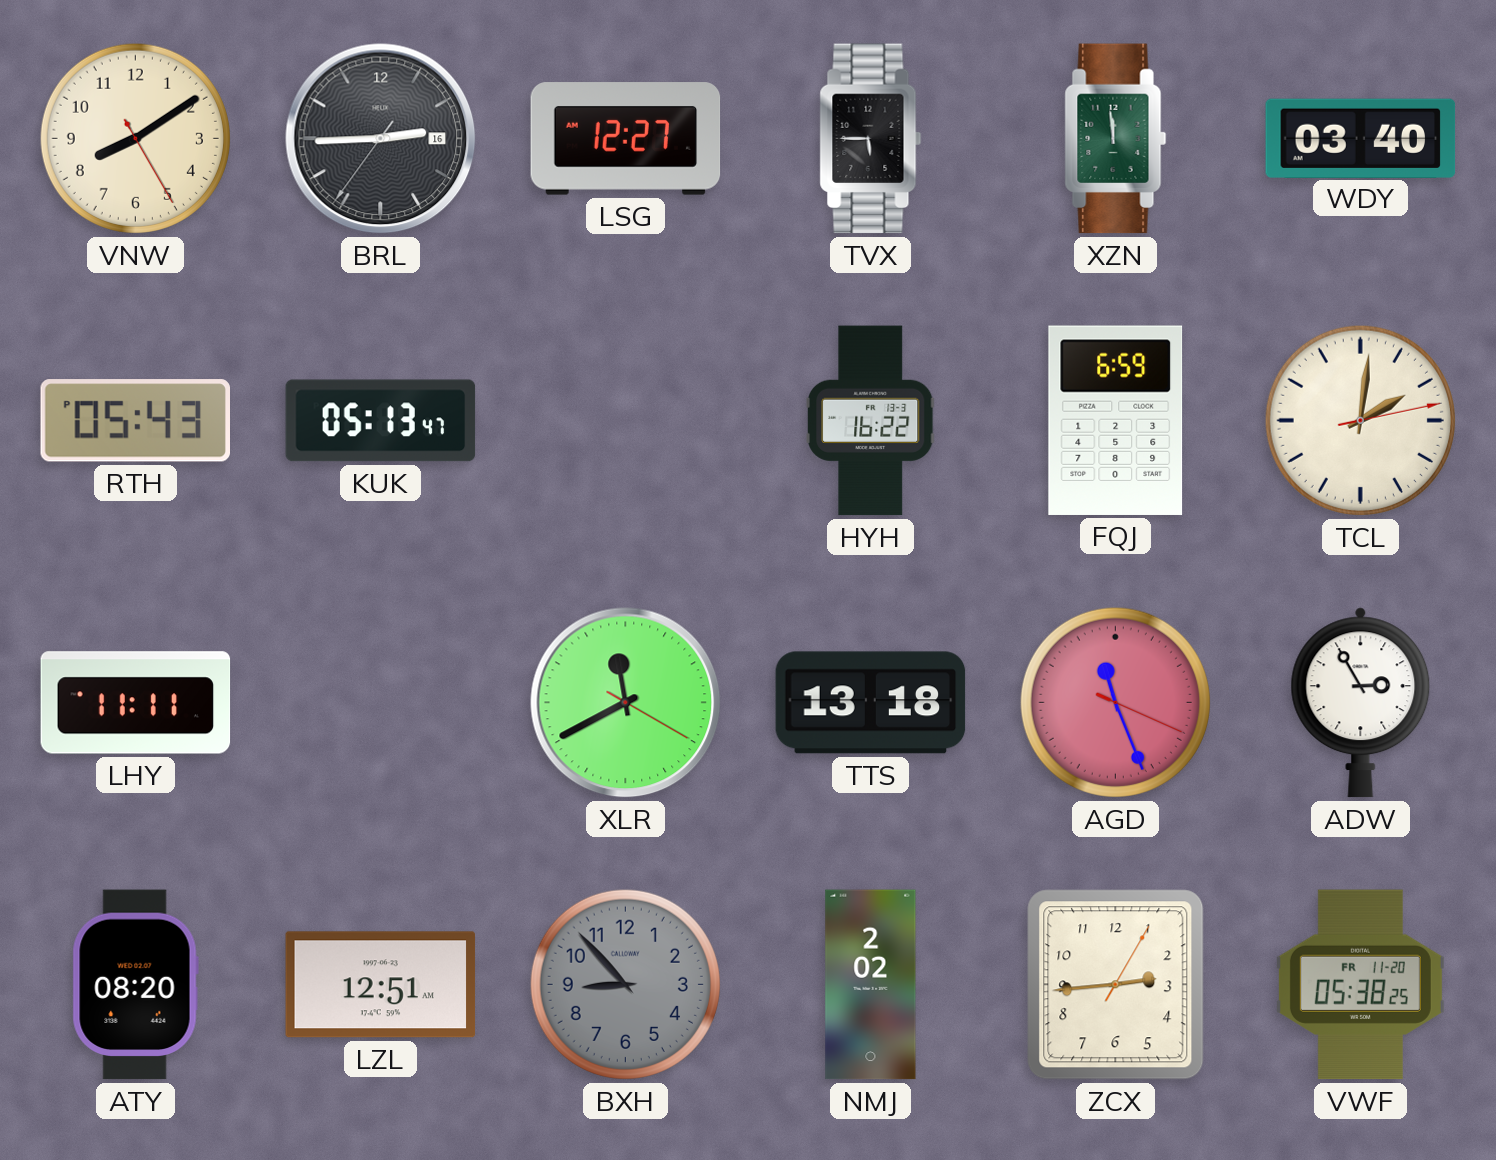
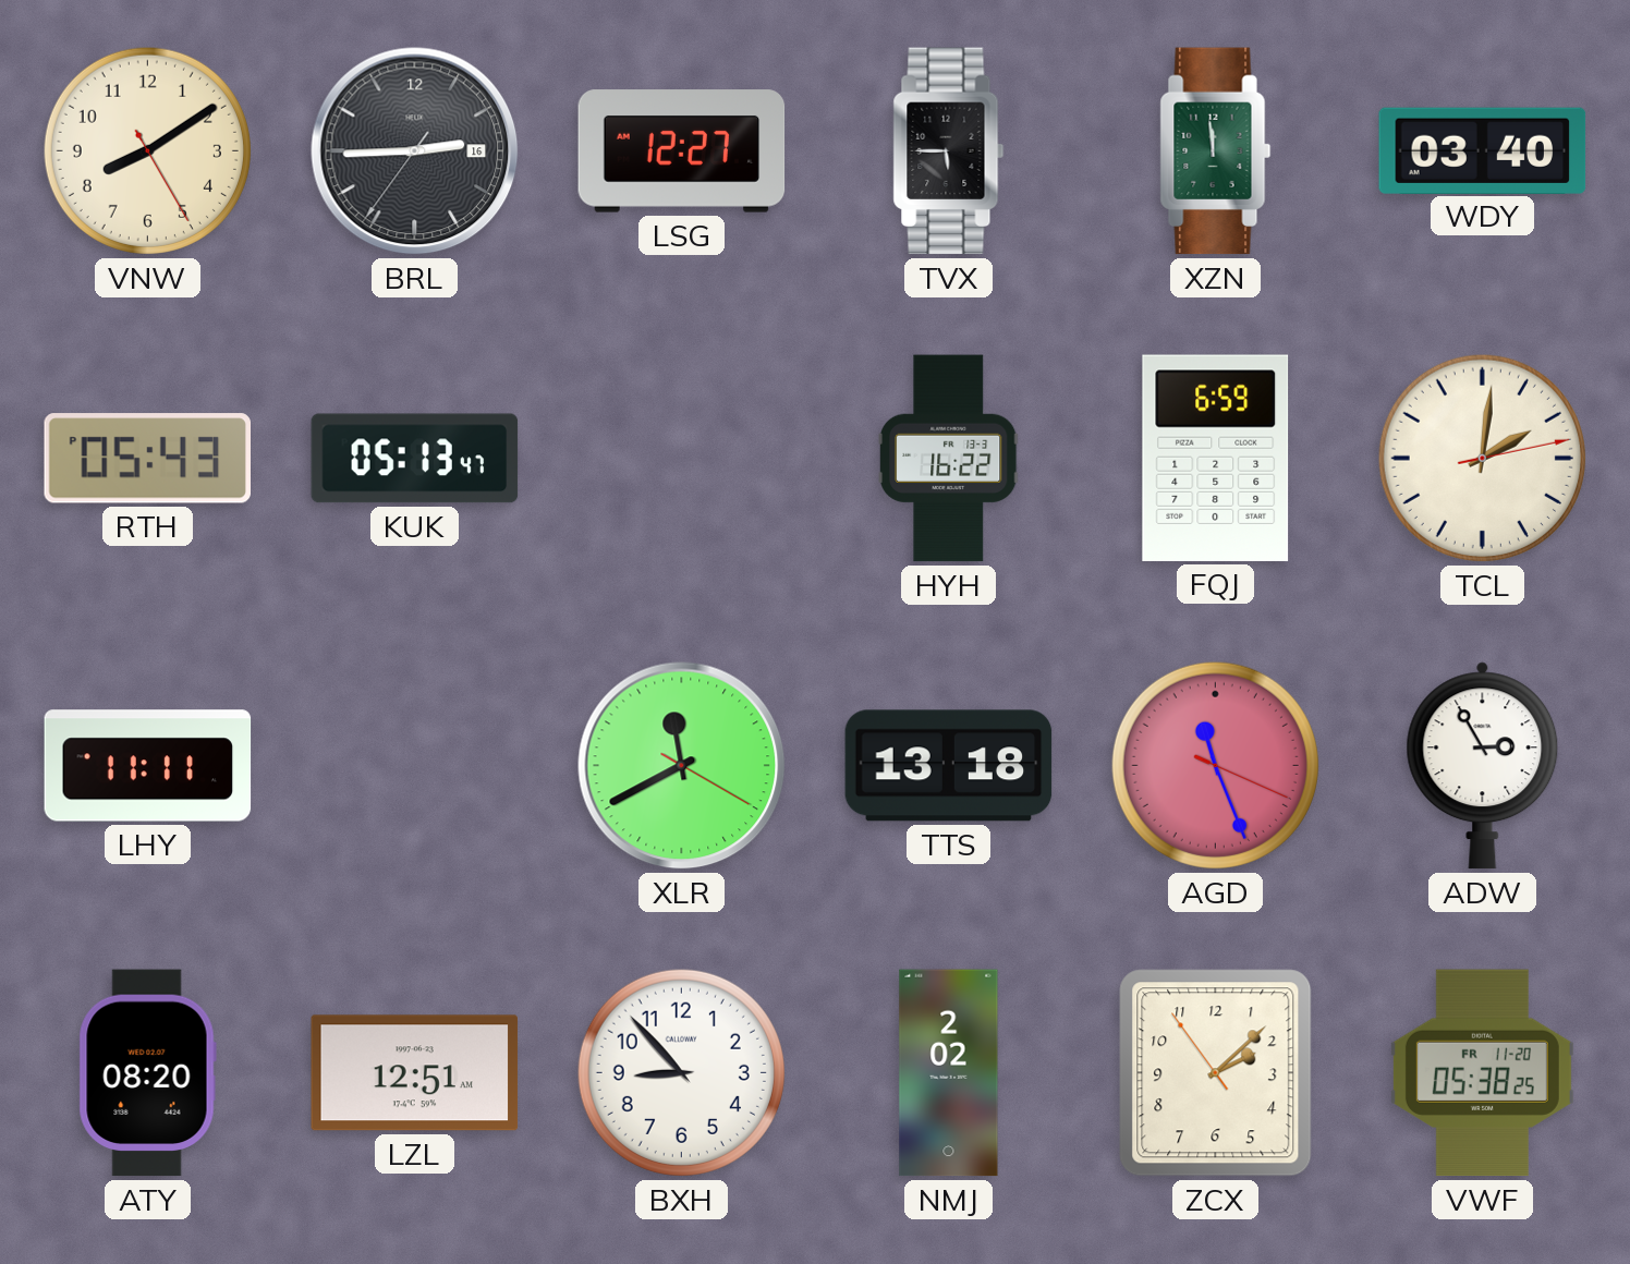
BXH dial: grey -> white
ZCX: 2:44 -> 2:07
